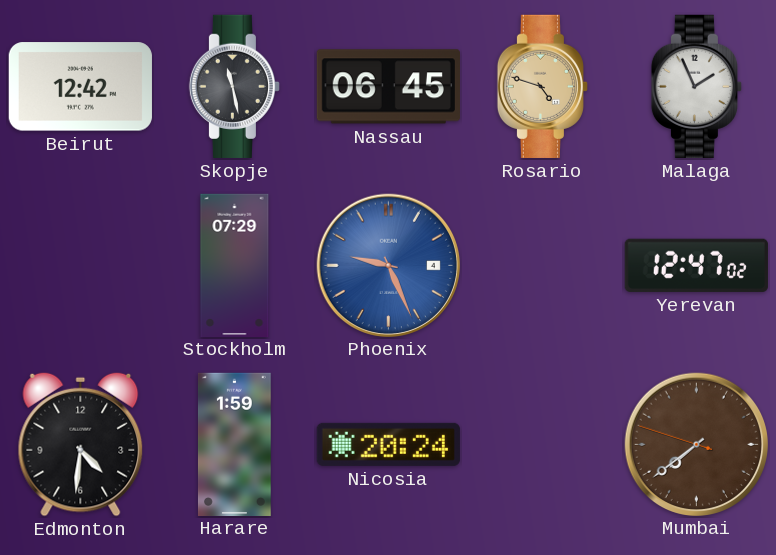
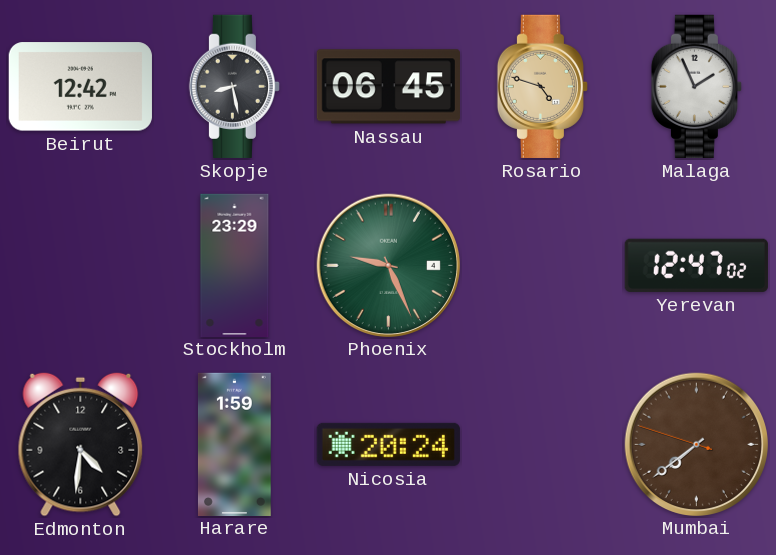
Skopje: 11:28 -> 8:28
Stockholm: 07:29 -> 23:29
Phoenix dial: blue -> green
